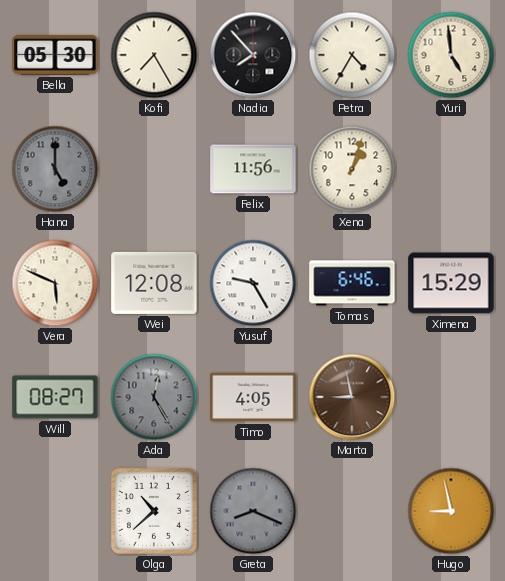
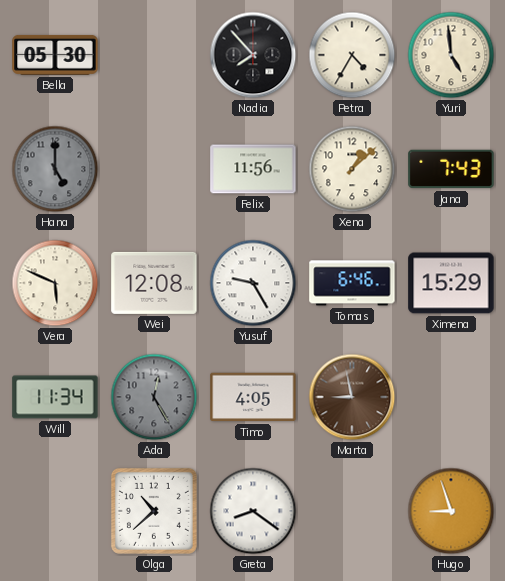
Kofi: 7:25 -> none
Xena: 1:03 -> 1:08
Jana: none -> 7:43
Will: 08:27 -> 11:34
Greta: 8:19 -> 8:21
Greta dial: grey -> white
Hugo: 8:58 -> 8:57
